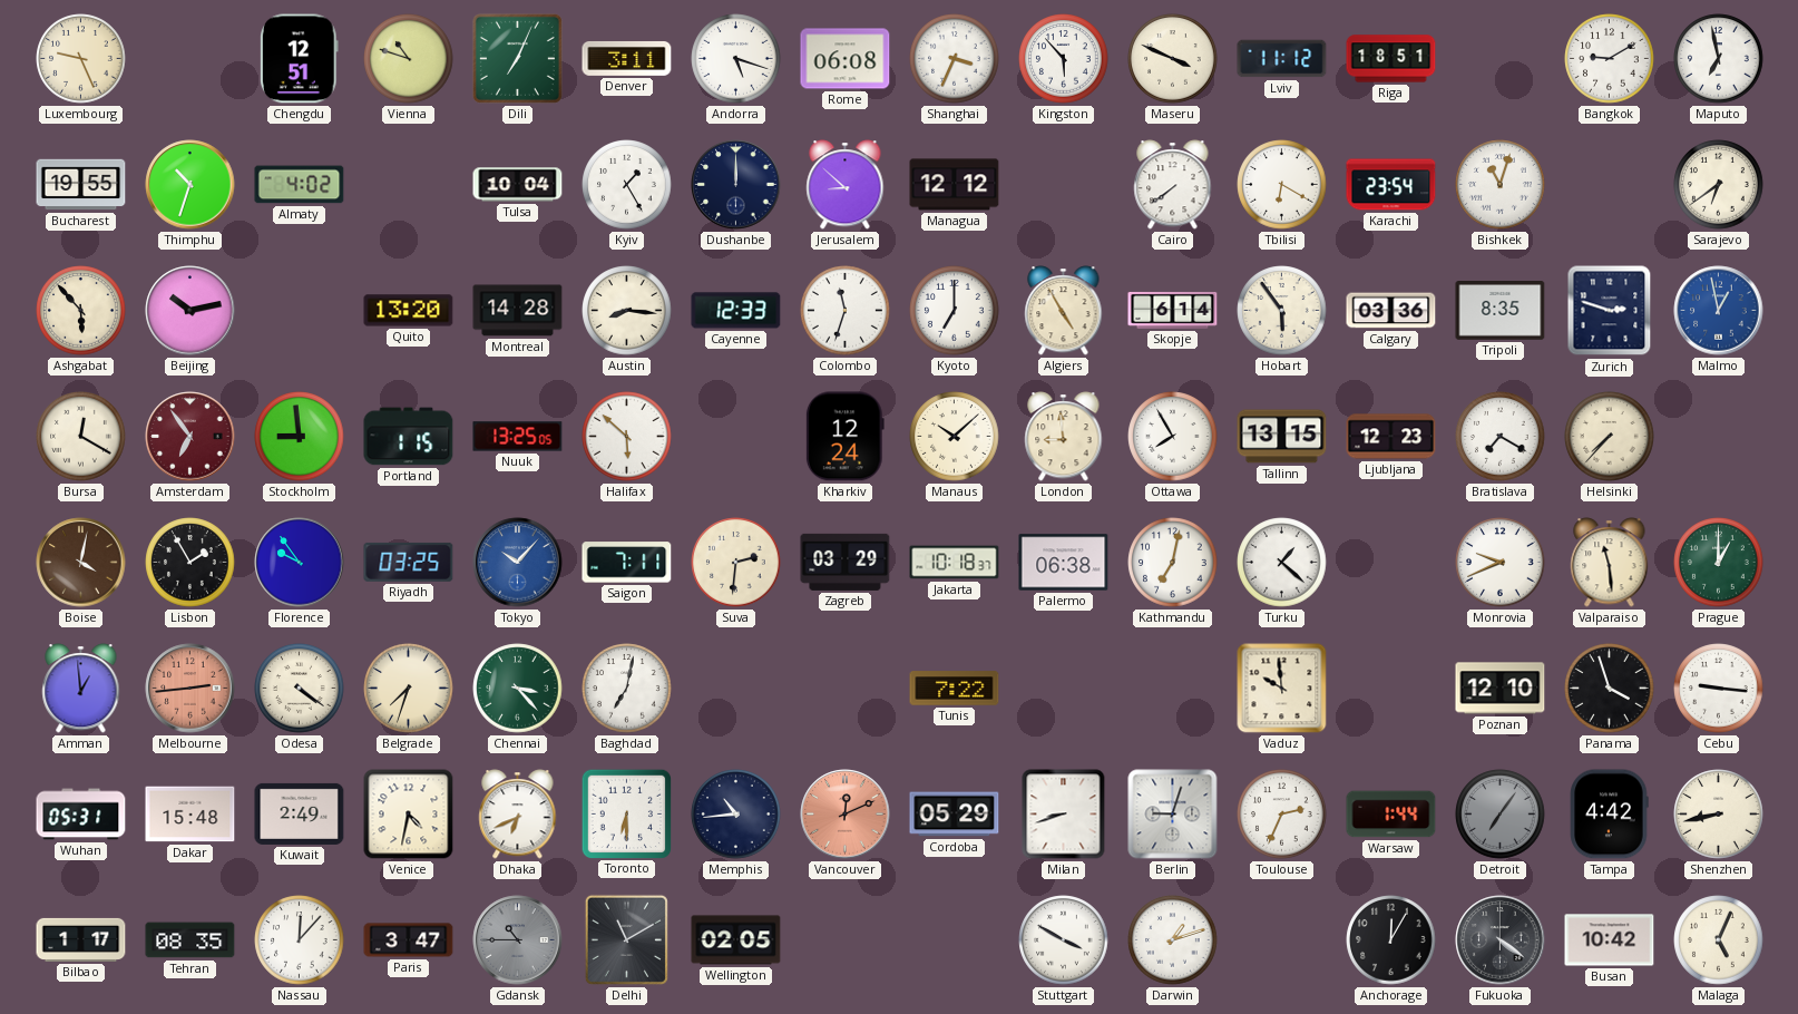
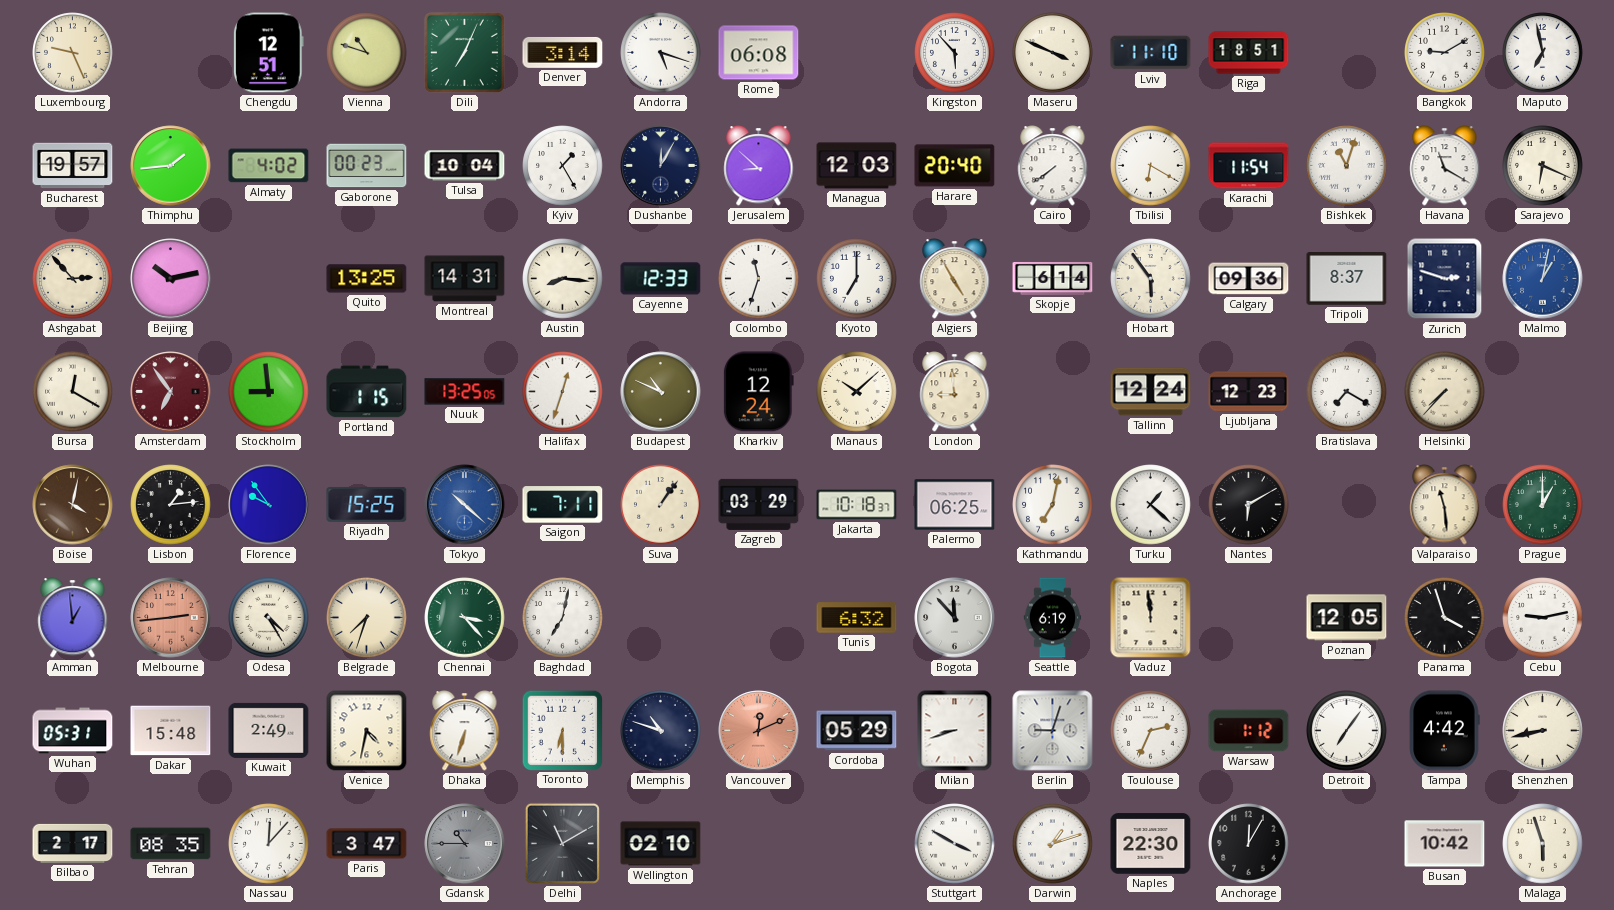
Denver: 3:11 -> 3:14
Shanghai: 3:34 -> none
Lviv: 11:12 -> 11:10
Bucharest: 19:55 -> 19:57
Thimphu: 10:33 -> 1:44
Gaborone: none -> 00:23
Dushanbe: 12:00 -> 12:05
Managua: 12:12 -> 12:03
Harare: none -> 20:40
Karachi: 23:54 -> 11:54
Havana: none -> 11:20
Sarajevo: 6:39 -> 6:19
Ashgabat: 5:53 -> 2:53
Quito: 13:20 -> 13:25
Montreal: 14:28 -> 14:31
Calgary: 03:36 -> 09:36
Tripoli: 8:35 -> 8:37
Malmo: 12:58 -> 1:02
Halifax: 5:52 -> 12:33
Budapest: none -> 10:49
Ottawa: 7:55 -> none
Tallinn: 13:15 -> 12:24
Lisbon: 1:55 -> 1:14
Riyadh: 03:25 -> 15:25
Tokyo: 10:07 -> 10:22
Suva: 2:31 -> 1:06
Palermo: 06:38 -> 06:25
Nantes: none -> 6:10
Monrovia: 9:41 -> none
Odesa: 4:21 -> 4:25
Tunis: 7:22 -> 6:32
Bogota: none -> 11:53
Seattle: none -> 6:19
Vaduz: 9:59 -> 11:59
Poznan: 12:10 -> 12:05
Cebu: 9:16 -> 9:13
Dhaka: 6:41 -> 6:33
Memphis: 10:44 -> 10:48
Warsaw: 1:44 -> 1:12
Detroit dial: grey -> white
Bilbao: 1:17 -> 2:17
Wellington: 02:05 -> 02:10
Naples: none -> 22:30
Fukuoka: 4:21 -> none
Malaga: 5:04 -> 5:57
